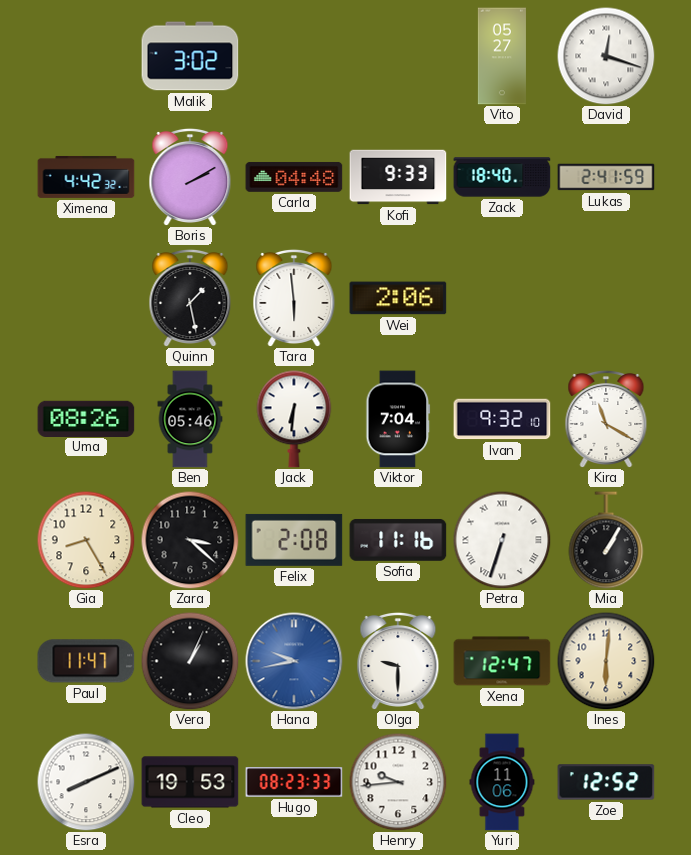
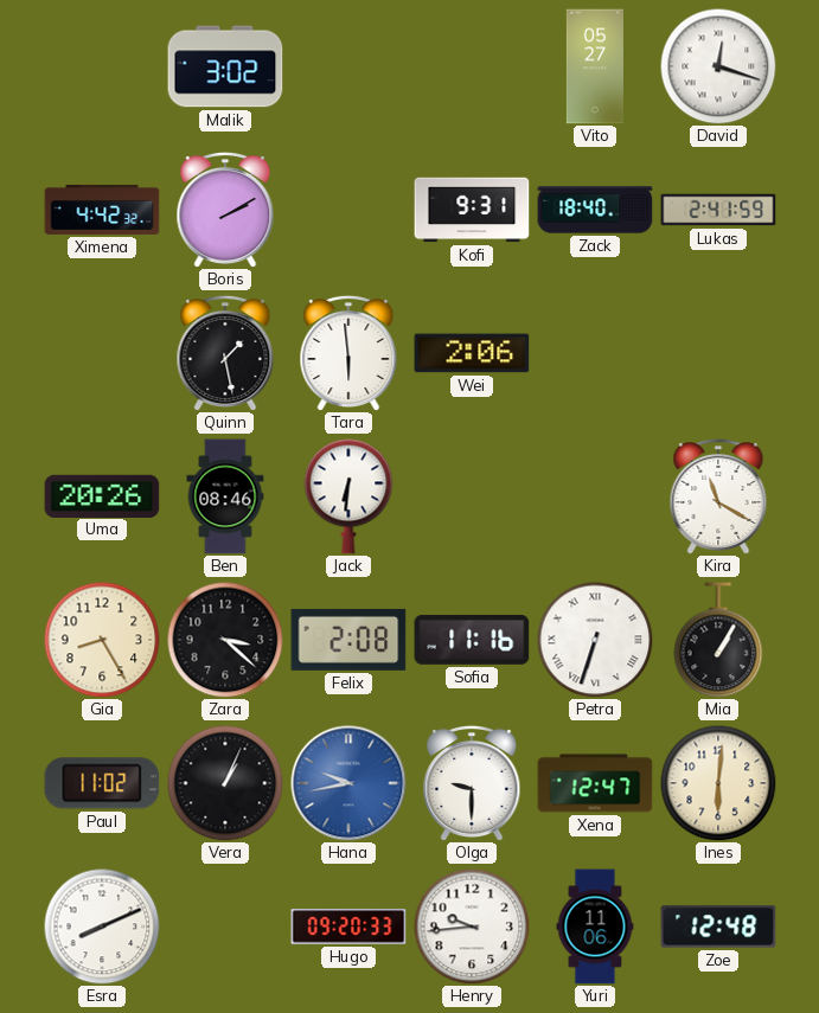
Carla: 04:48 -> none
Kofi: 9:33 -> 9:31
Uma: 08:26 -> 20:26
Ben: 05:46 -> 08:46
Viktor: 7:04 -> none
Ivan: 9:32 -> none
Paul: 11:47 -> 11:02
Cleo: 19:53 -> none
Hugo: 08:23 -> 09:20
Zoe: 12:52 -> 12:48
